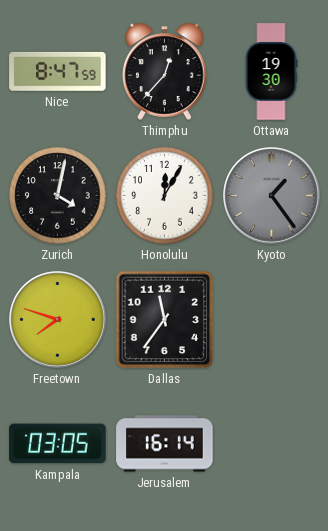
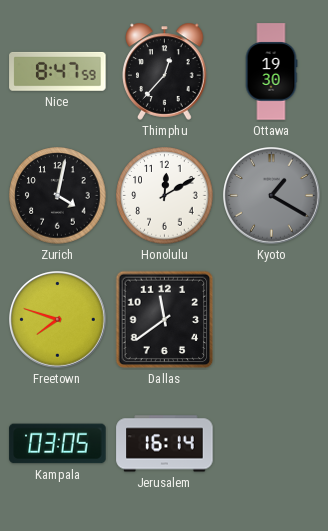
Honolulu: 12:05 -> 12:10
Kyoto: 1:24 -> 1:20
Dallas: 11:36 -> 11:39
